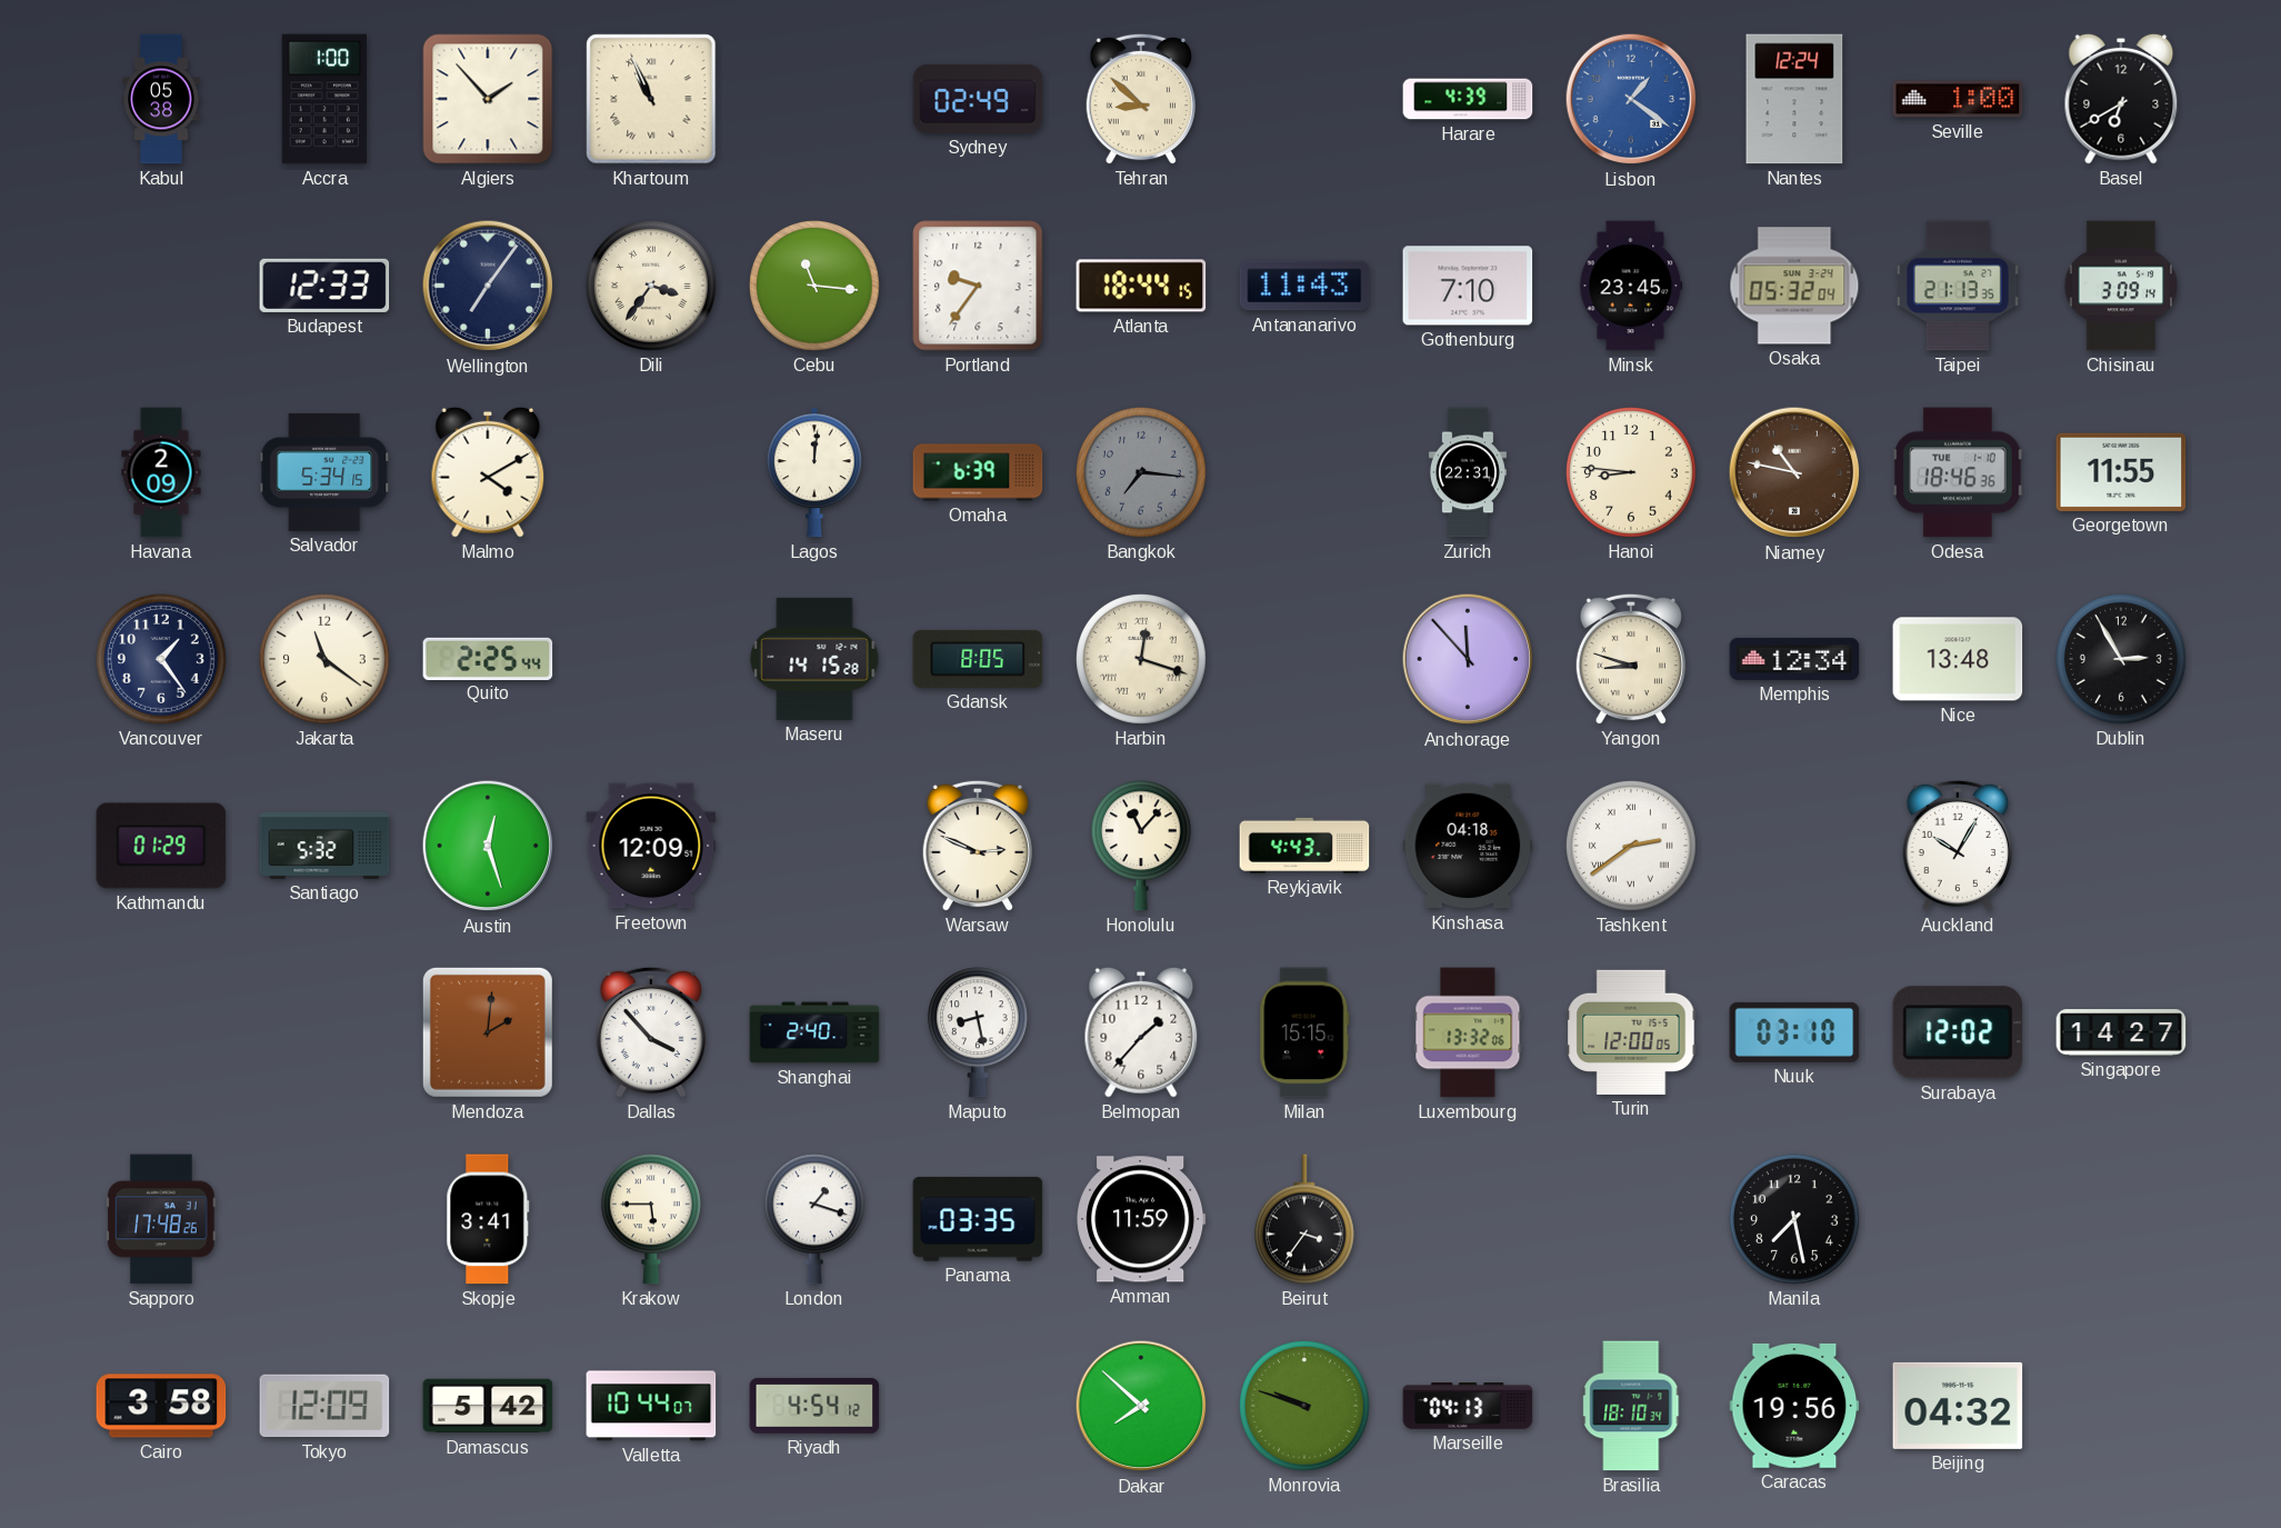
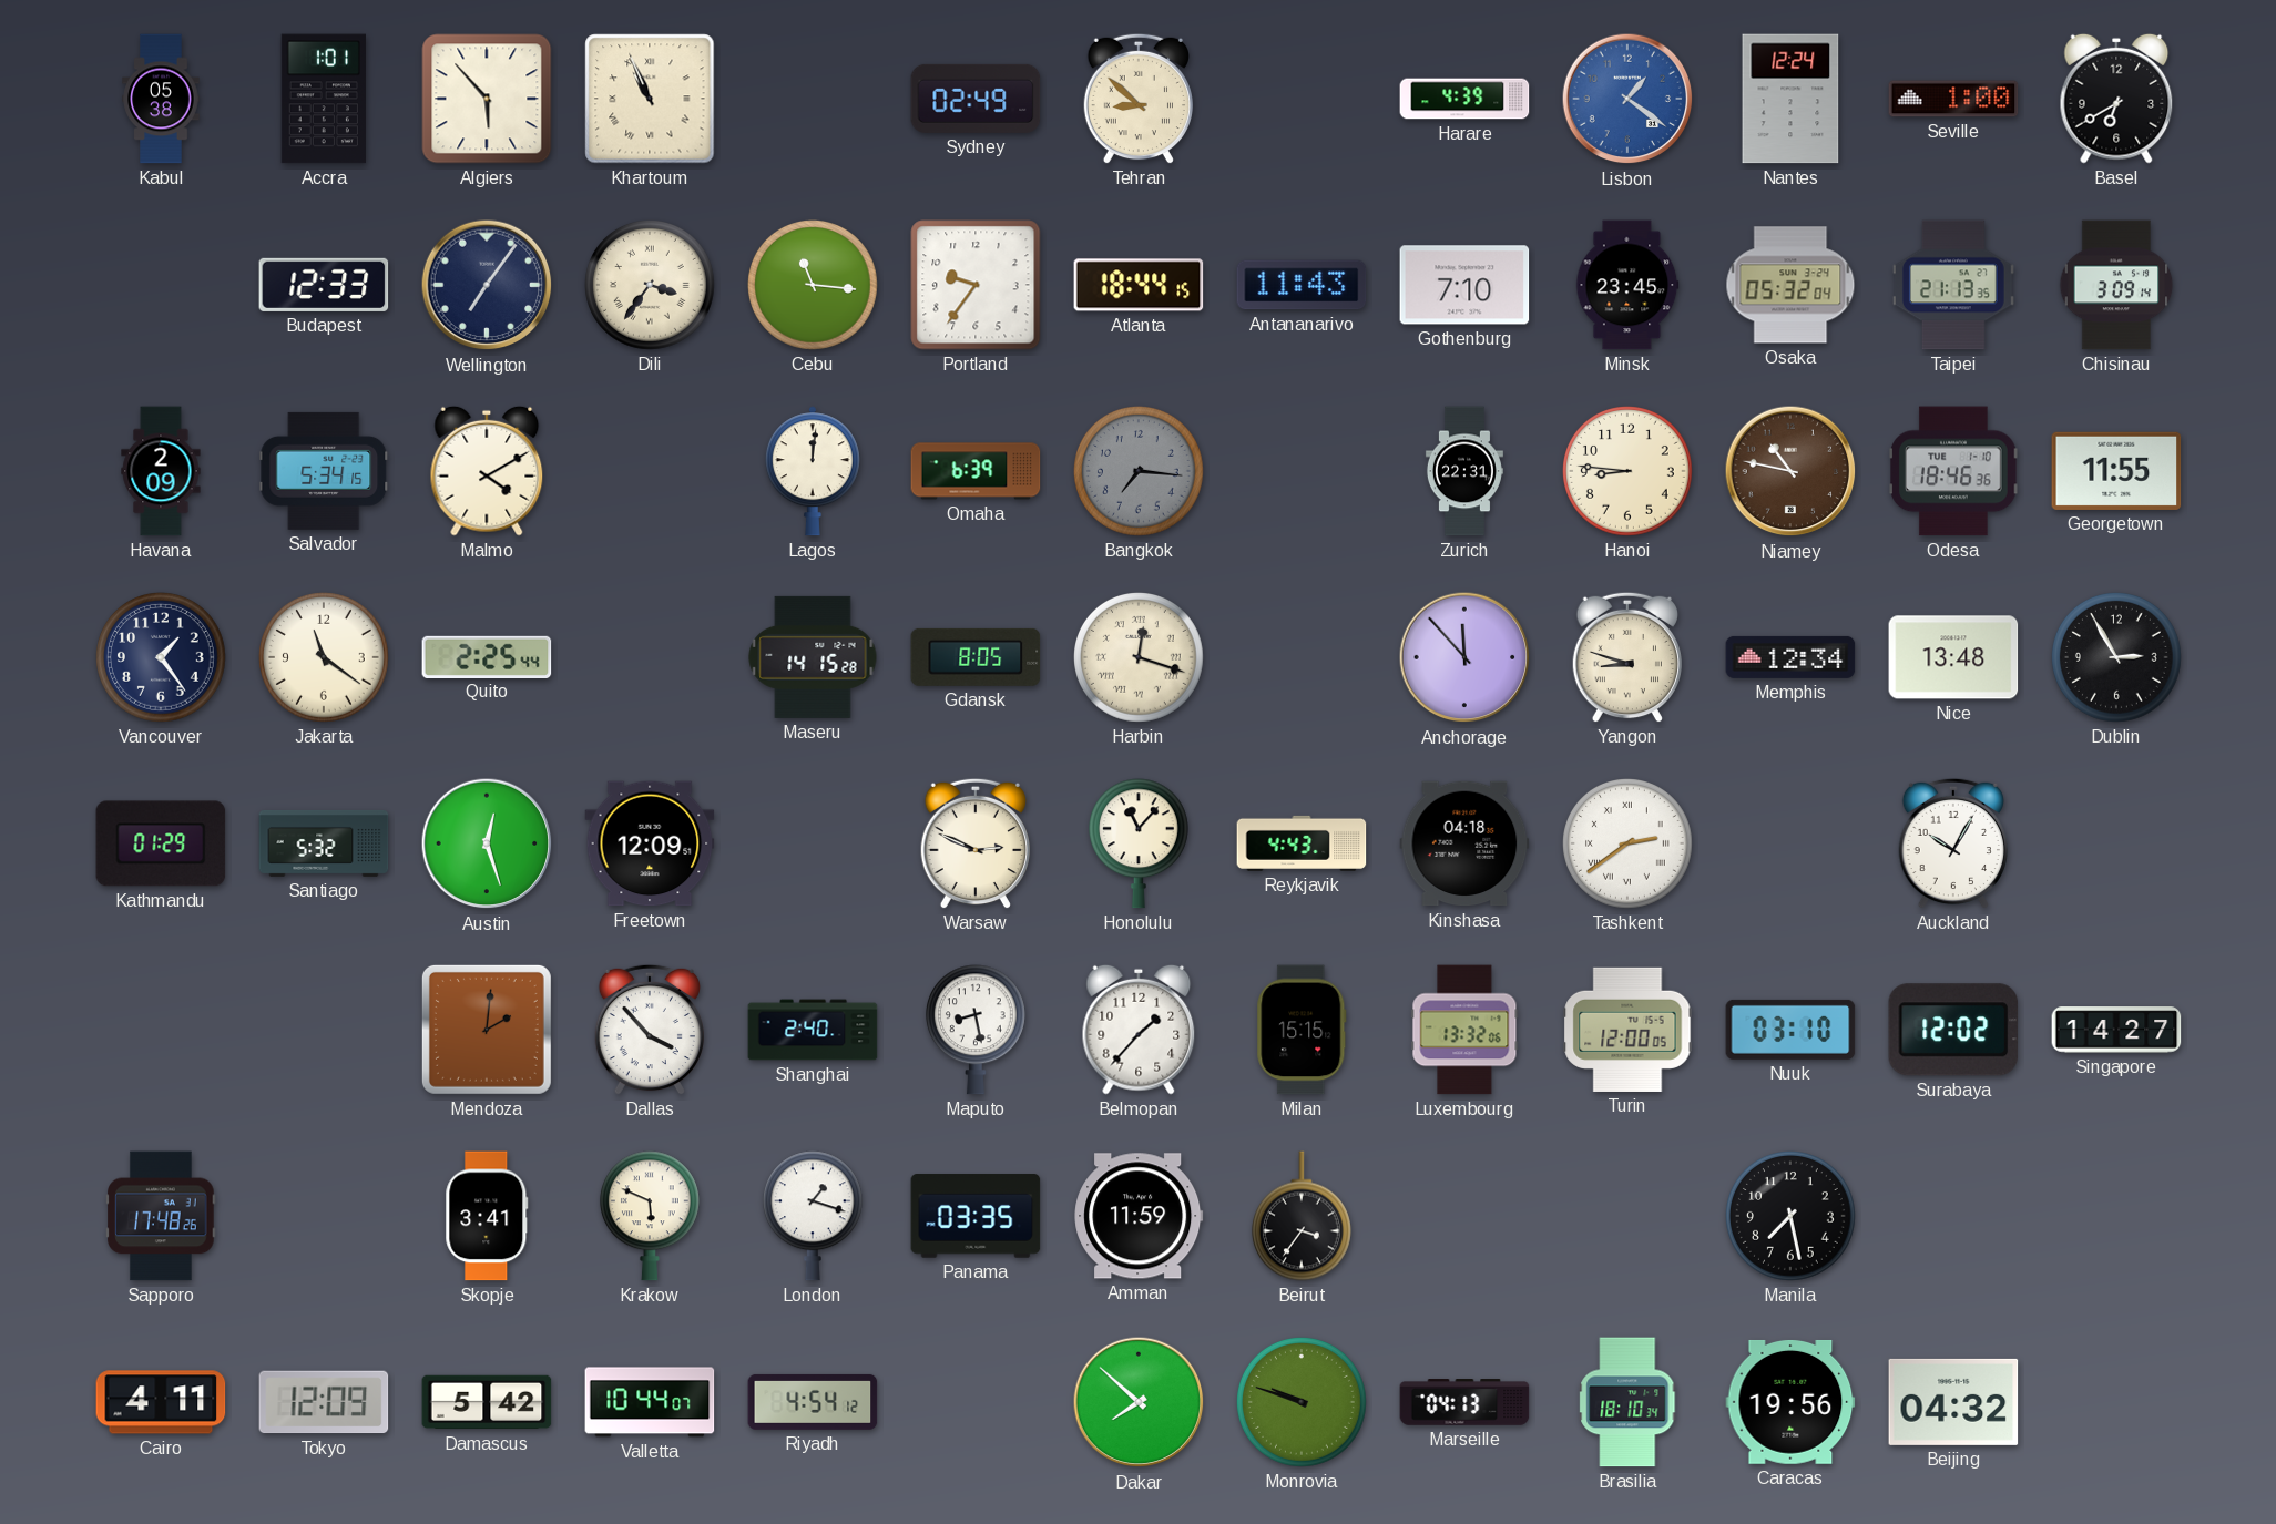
Accra: 1:00 -> 1:01
Algiers: 1:53 -> 5:53
Krakow: 5:45 -> 5:49
Cairo: 3:58 -> 4:11
